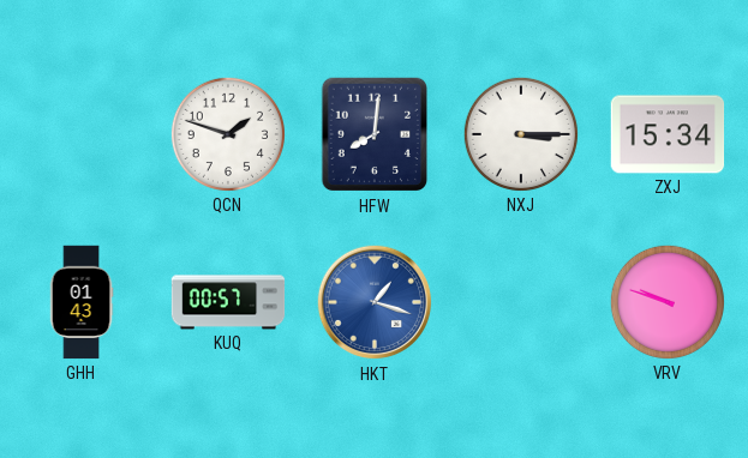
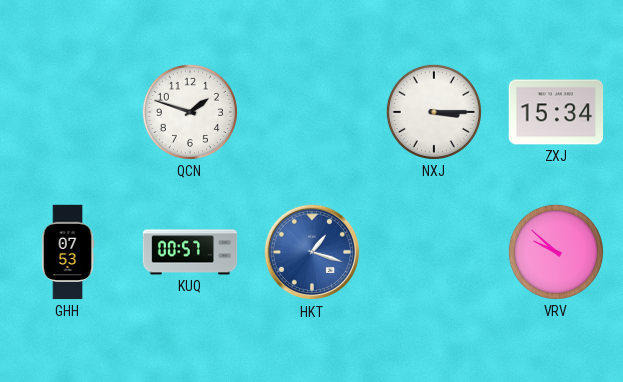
HFW: 8:01 -> none
GHH: 01:43 -> 07:53
VRV: 9:48 -> 9:52
